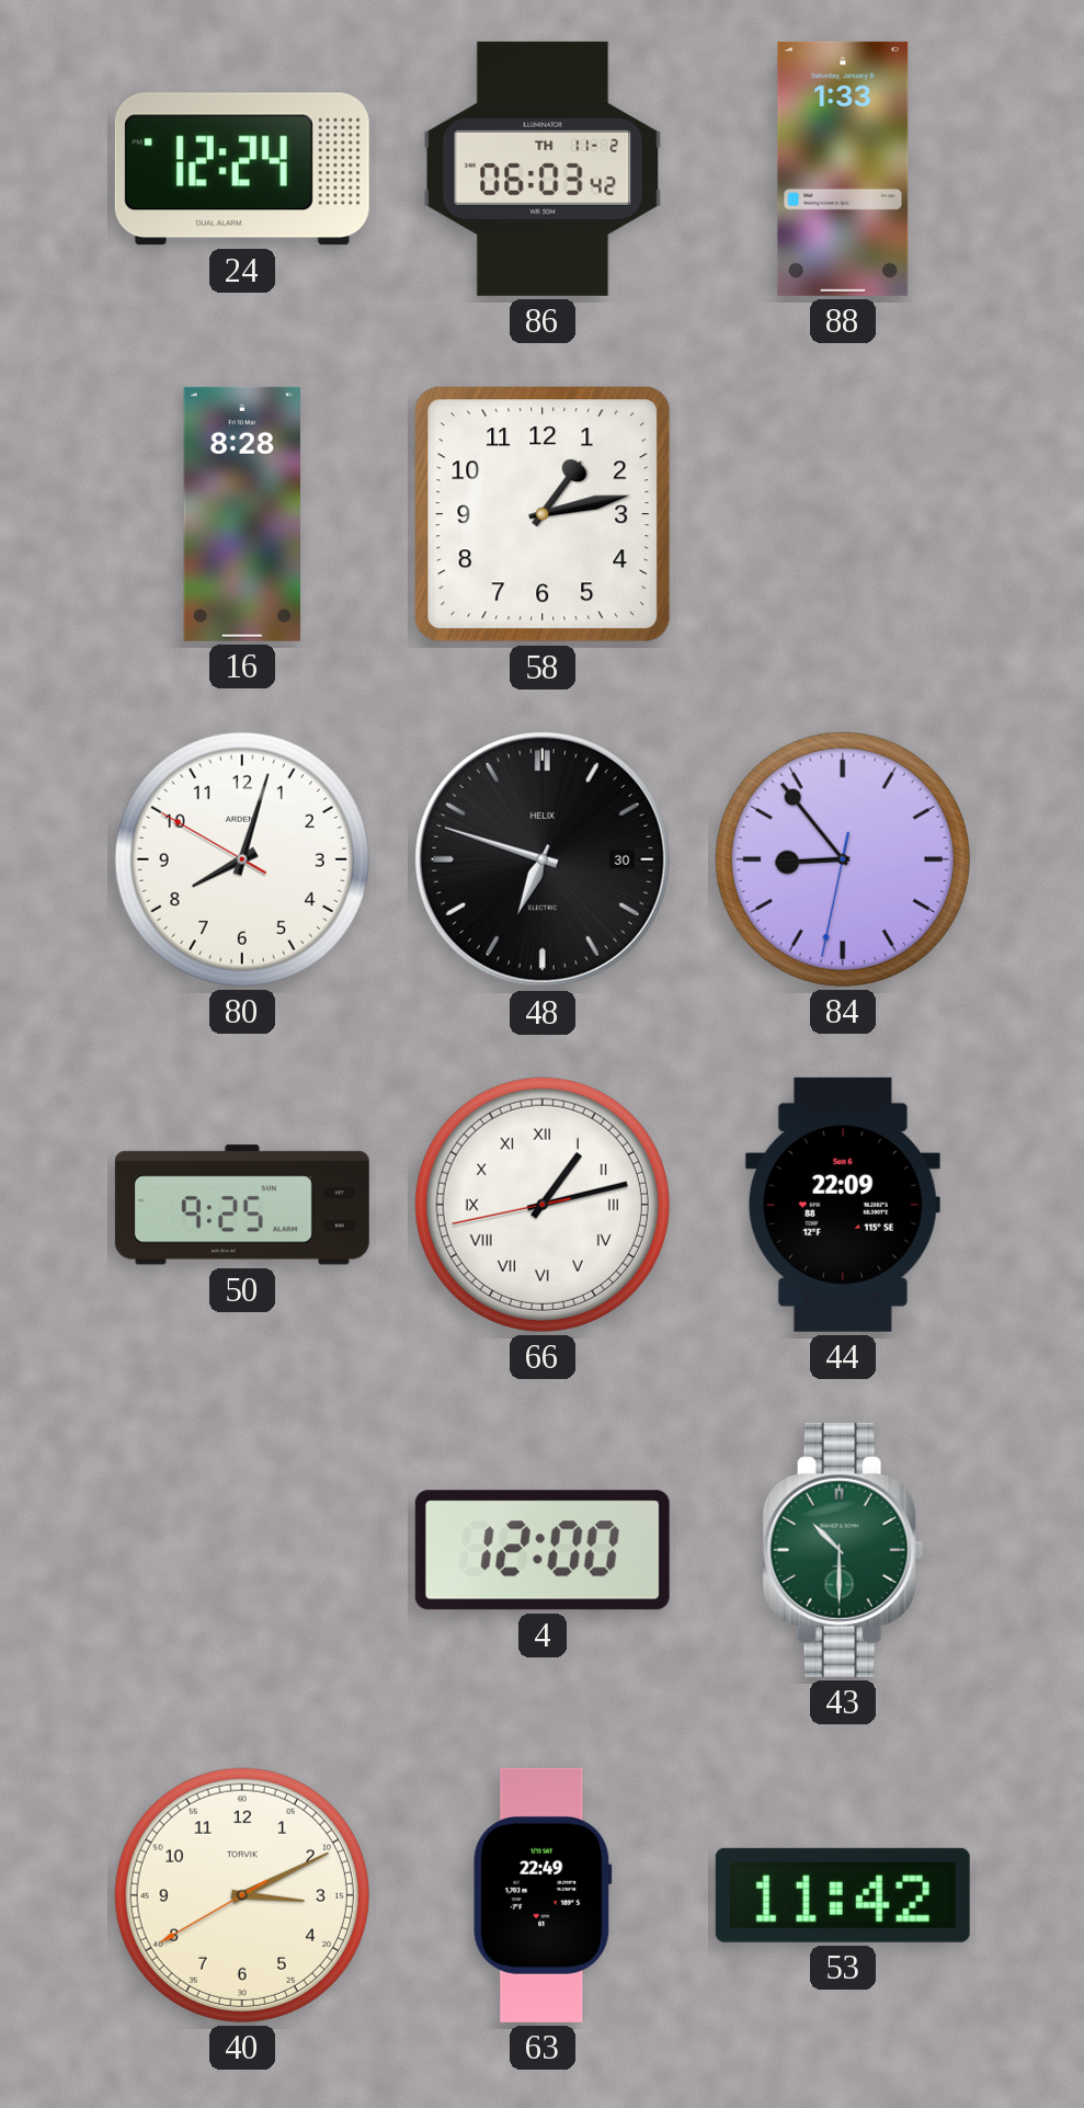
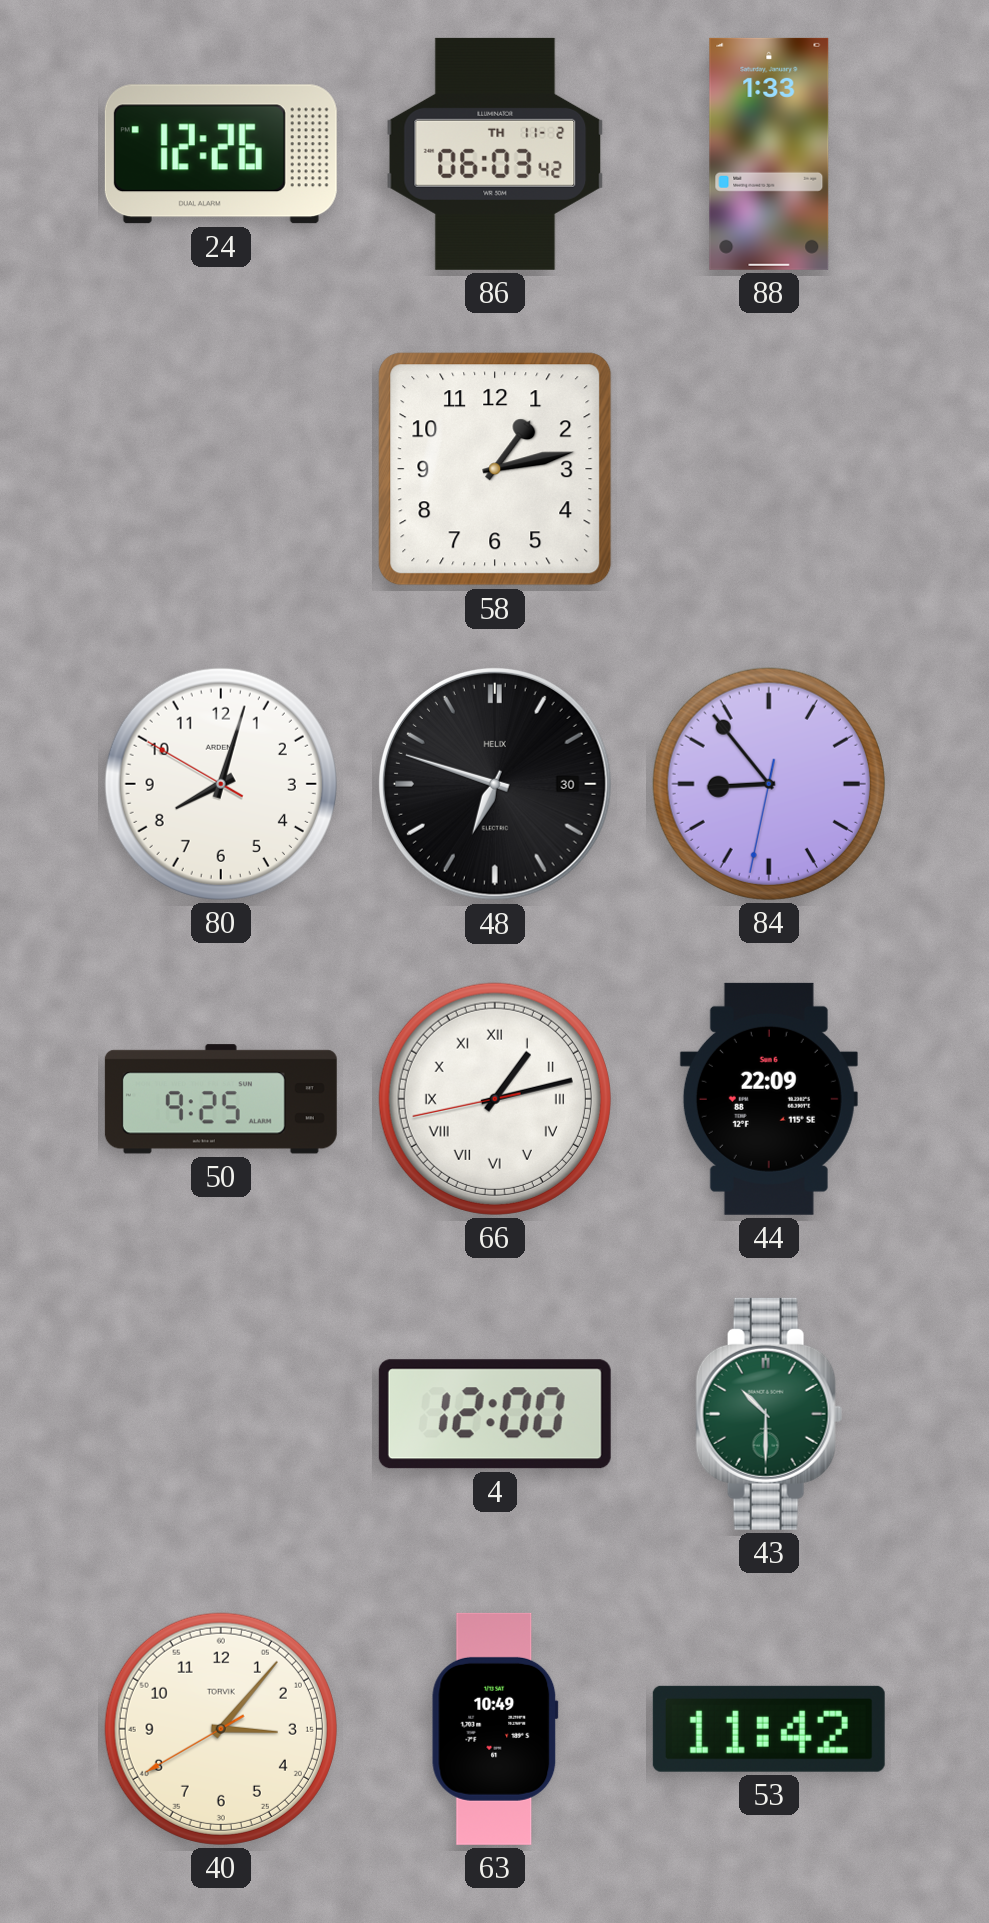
24: 12:24 -> 12:26
16: 8:28 -> none
40: 3:10 -> 3:06
63: 22:49 -> 10:49
